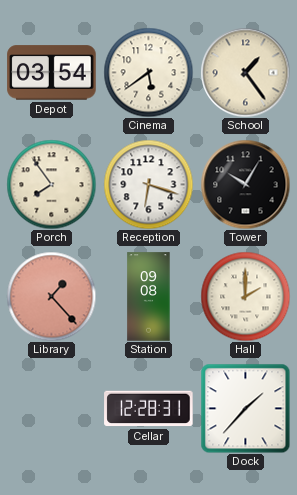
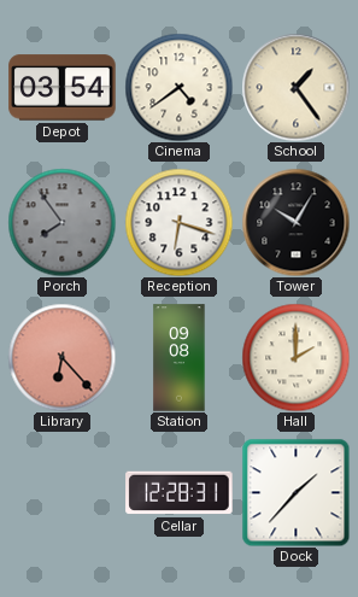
Cinema: 5:39 -> 4:39
Porch dial: cream -> grey
Library: 1:23 -> 6:23
